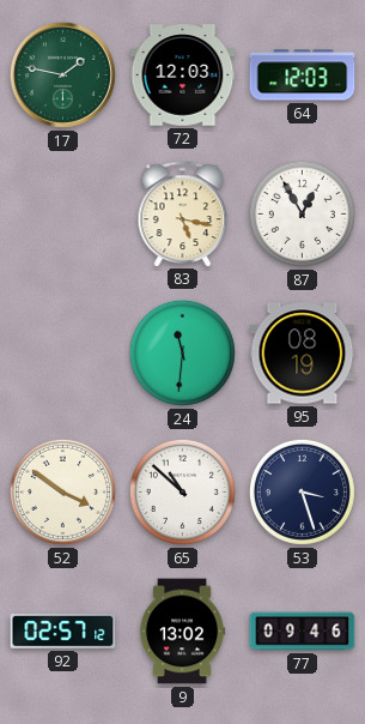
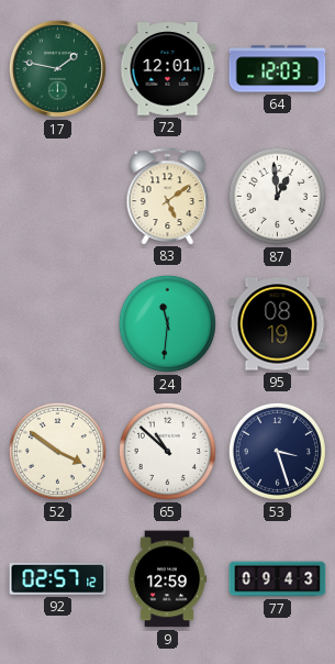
72: 12:03 -> 12:01
83: 5:17 -> 5:09
87: 12:55 -> 12:59
9: 13:02 -> 12:59
77: 09:46 -> 09:43
